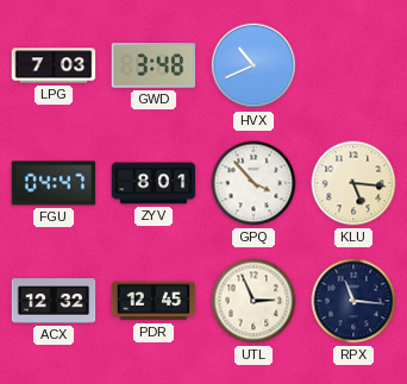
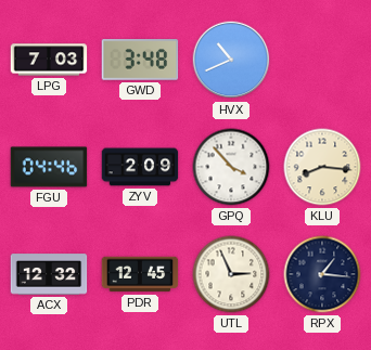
FGU: 04:47 -> 04:46
ZYV: 8:01 -> 2:09
KLU: 5:16 -> 8:16
RPX: 11:16 -> 1:16
